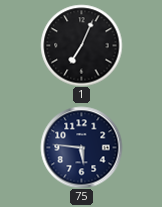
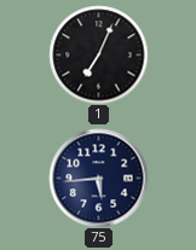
75: 5:46 -> 5:44
